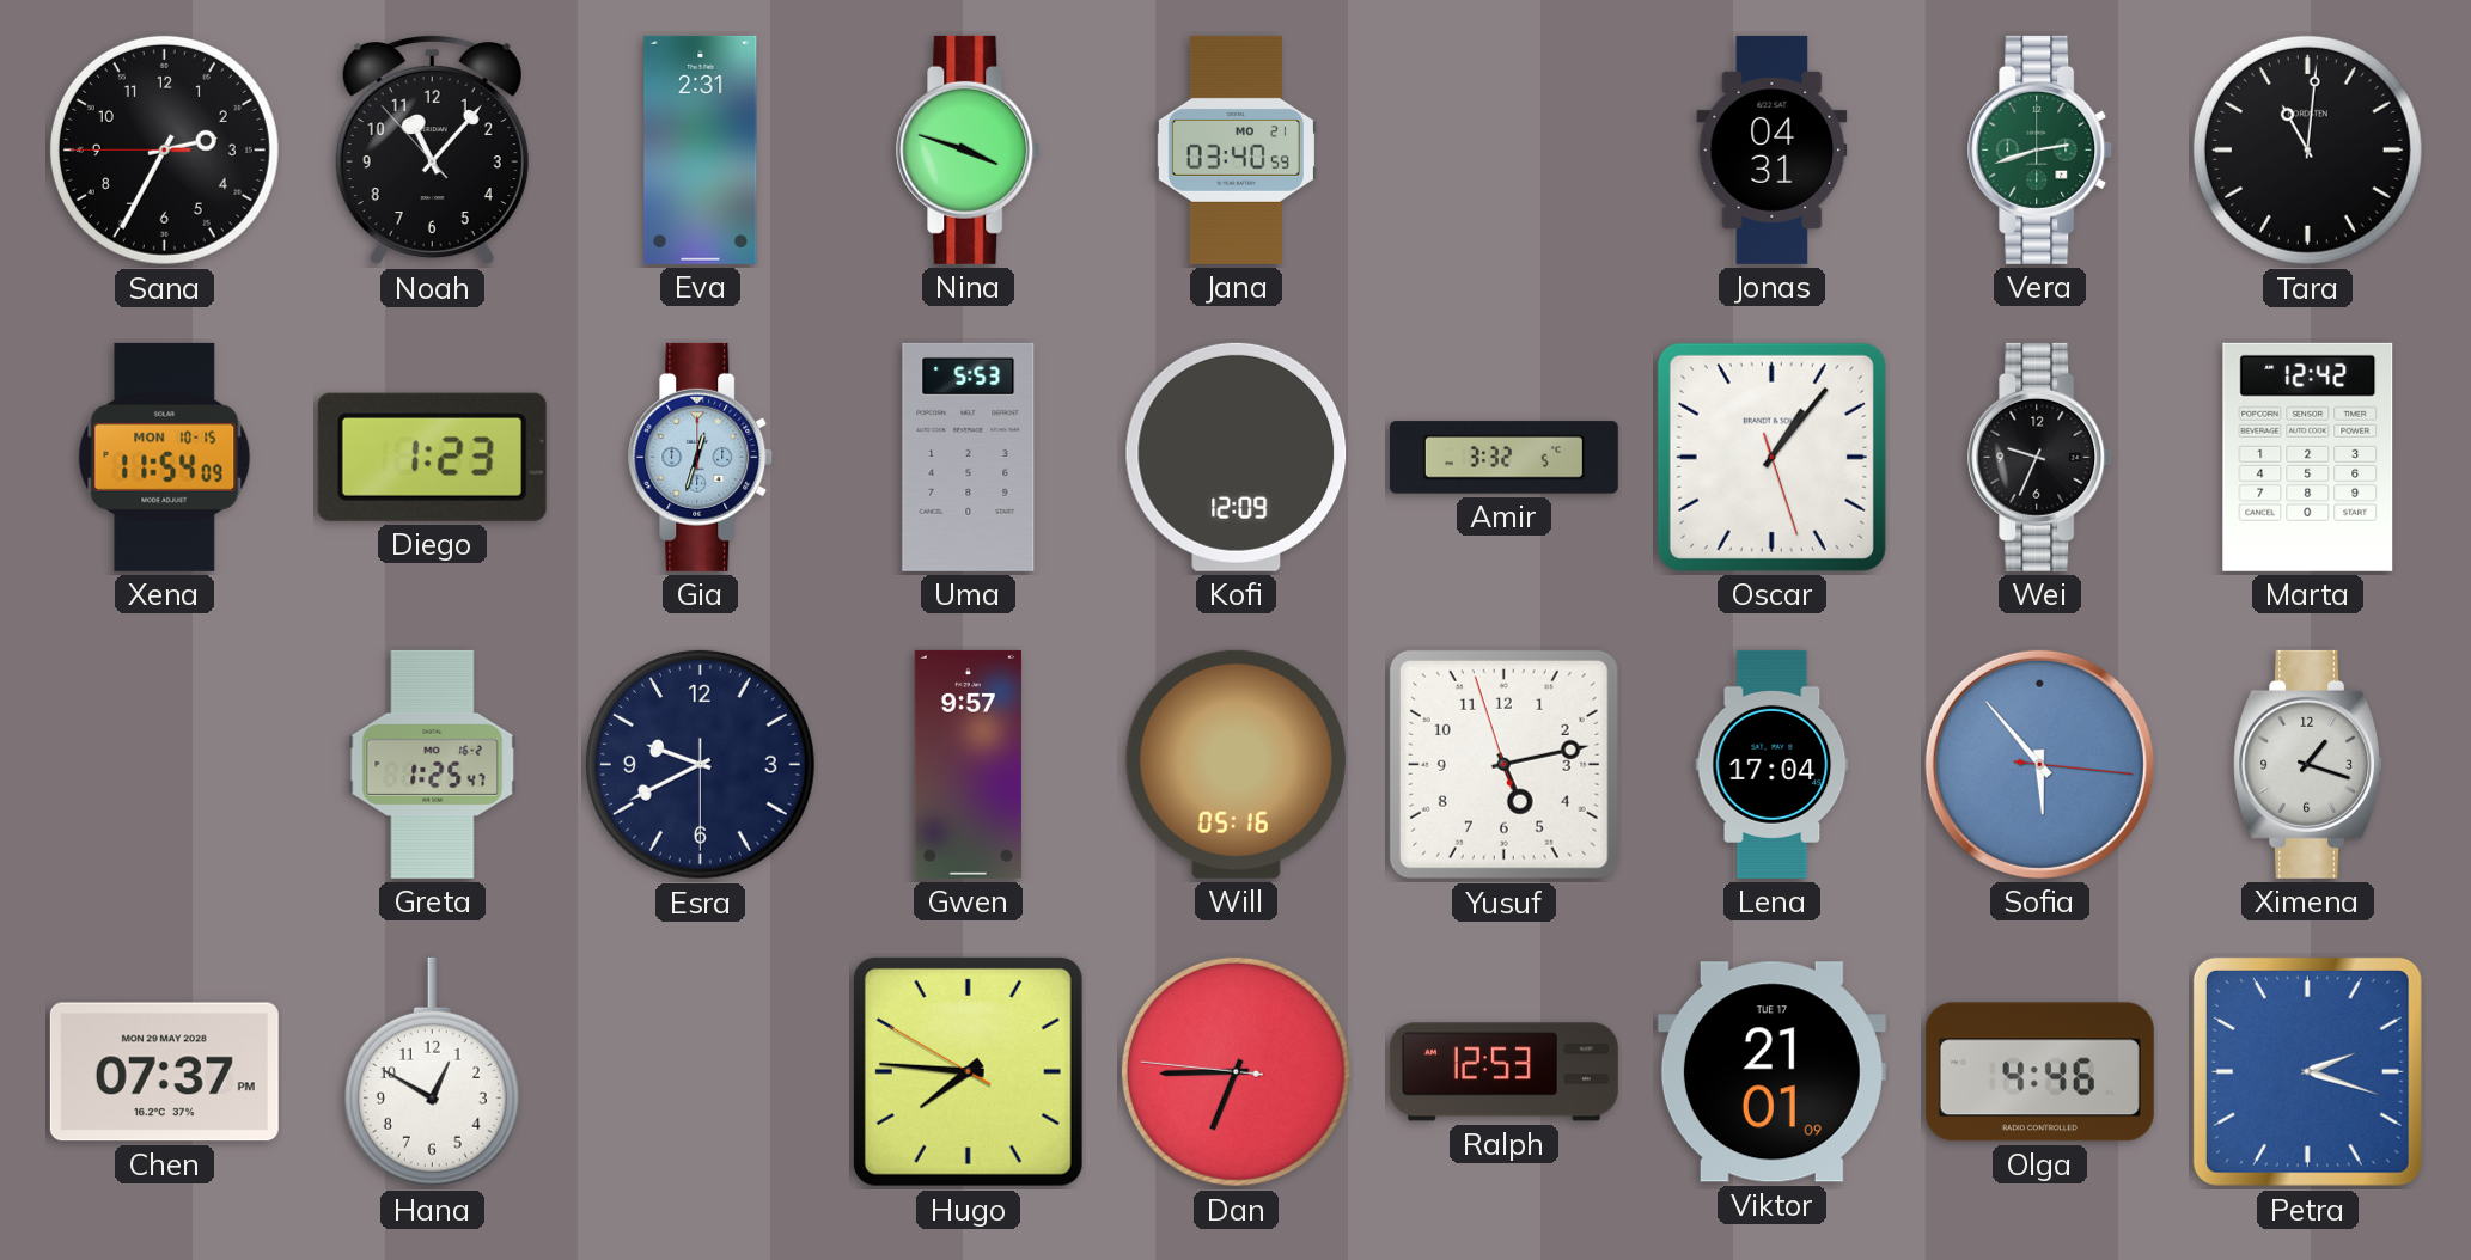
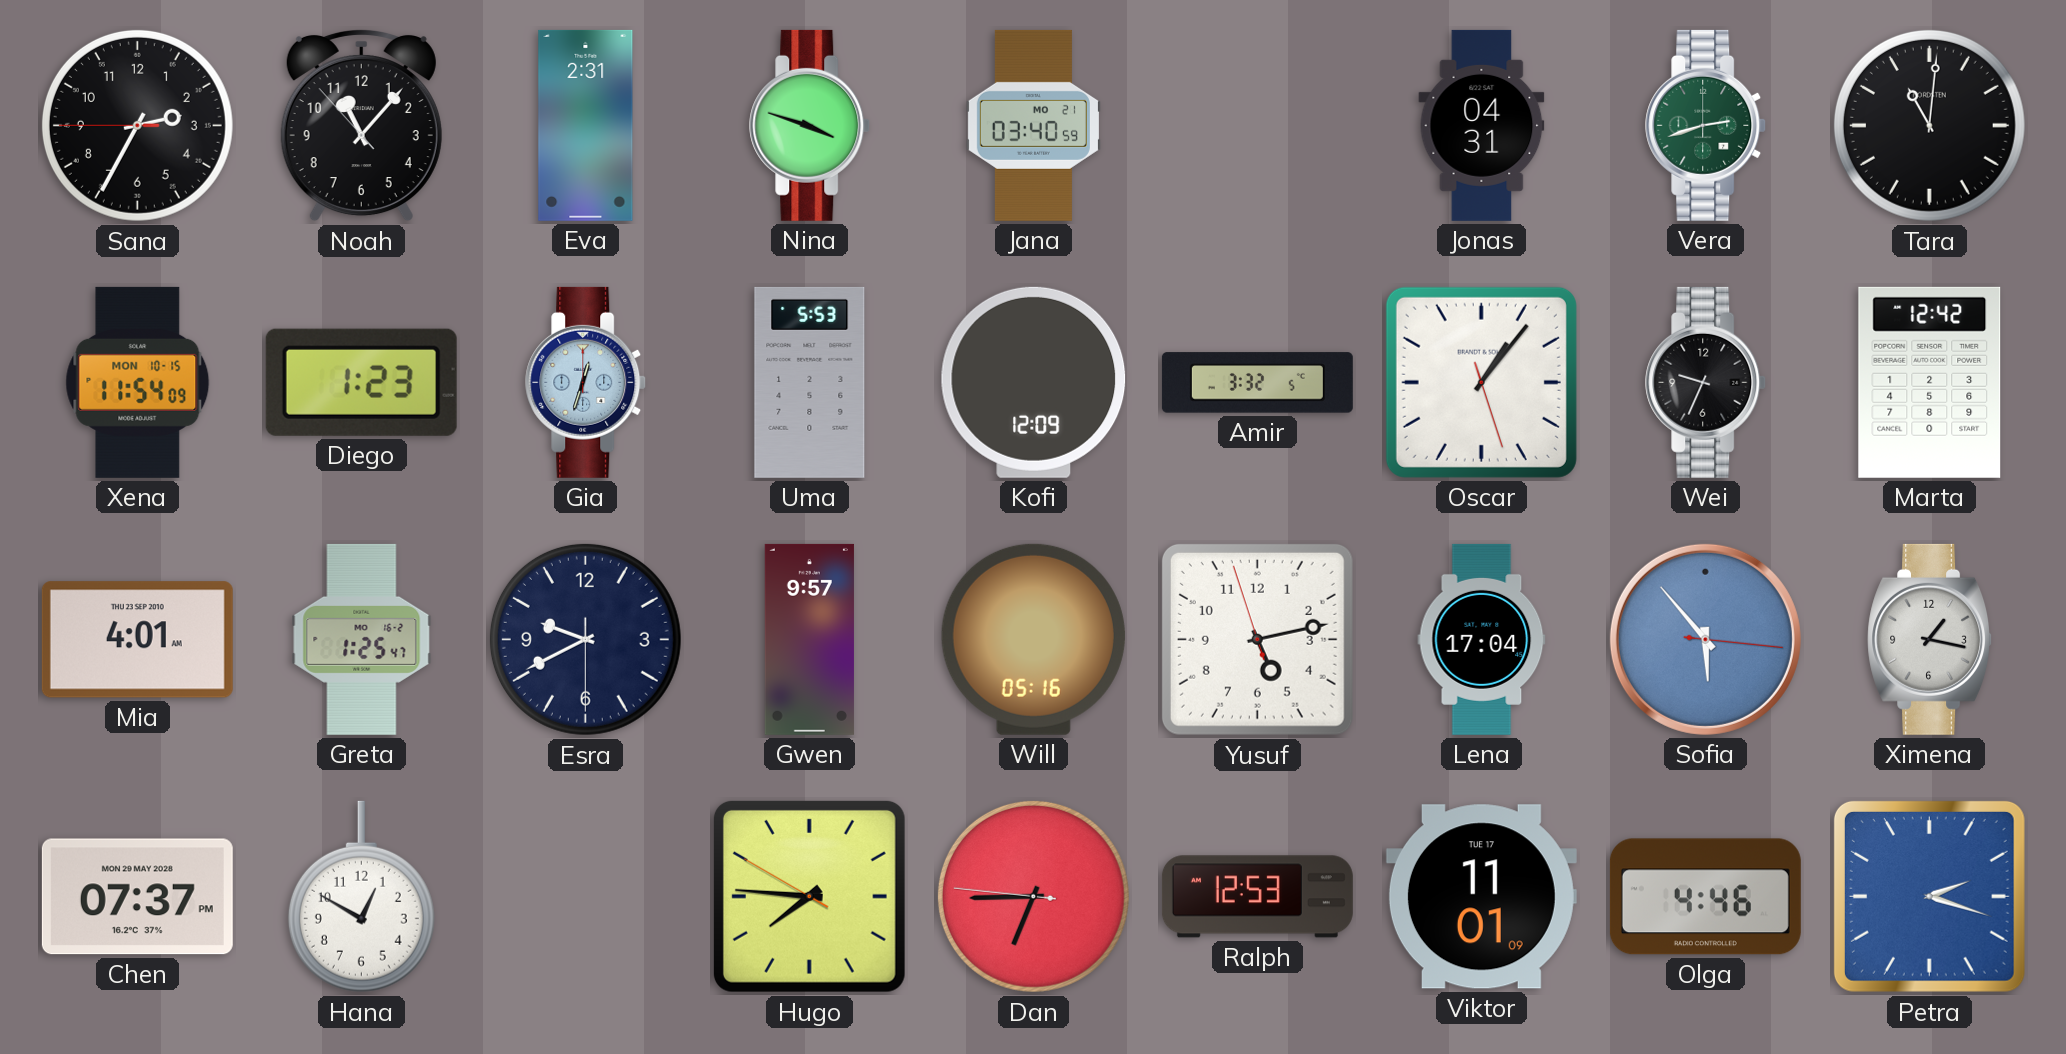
Mia: none -> 4:01
Ximena: 1:18 -> 1:17
Viktor: 21:01 -> 11:01
